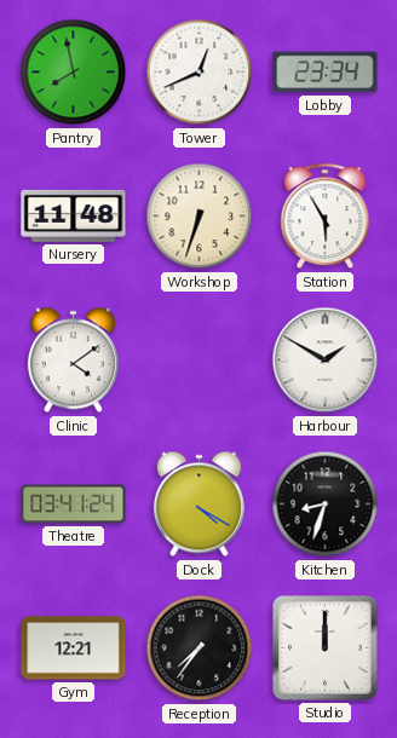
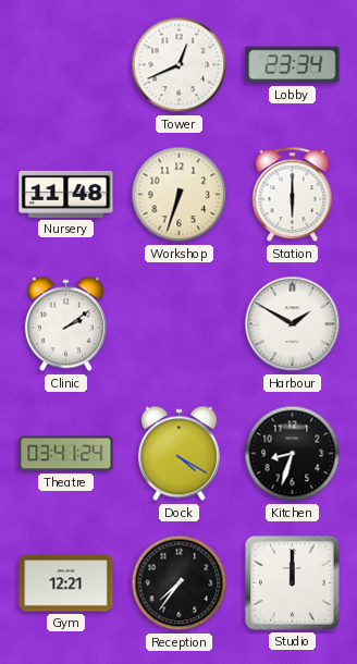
Pantry: 7:58 -> none
Station: 5:55 -> 6:00
Clinic: 4:09 -> 2:09
